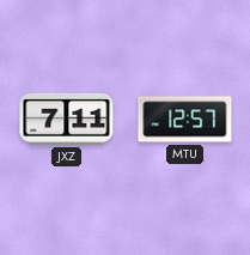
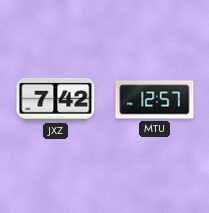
JXZ: 7:11 -> 7:42
